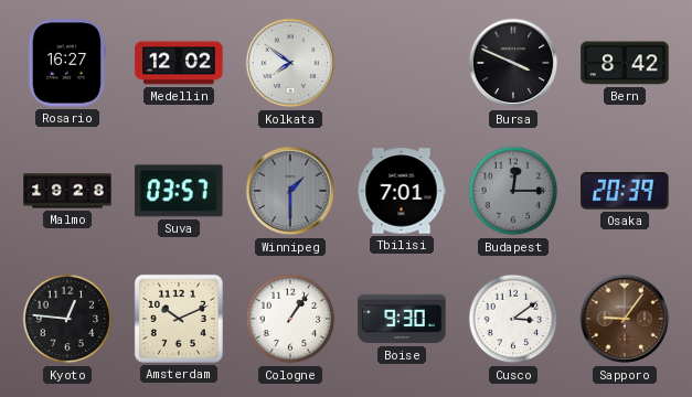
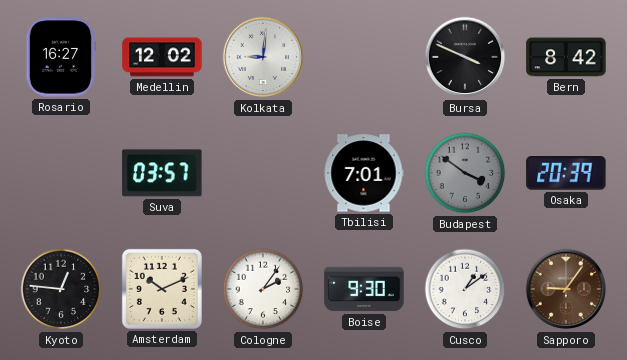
Kolkata: 7:51 -> 9:01
Malmo: 19:28 -> none
Winnipeg: 1:30 -> none
Budapest: 12:15 -> 3:51
Cologne: 1:06 -> 2:06
Cusco: 3:09 -> 1:09
